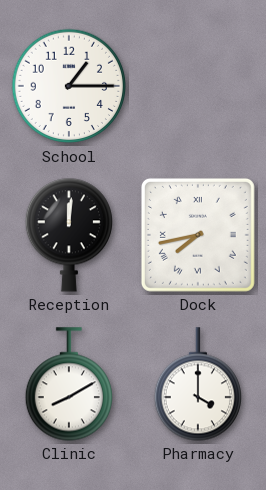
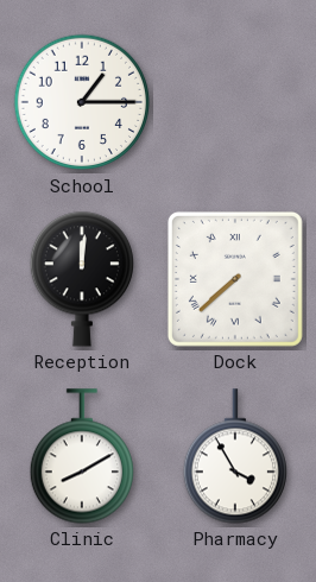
Dock: 7:43 -> 7:38
Pharmacy: 4:00 -> 3:55
